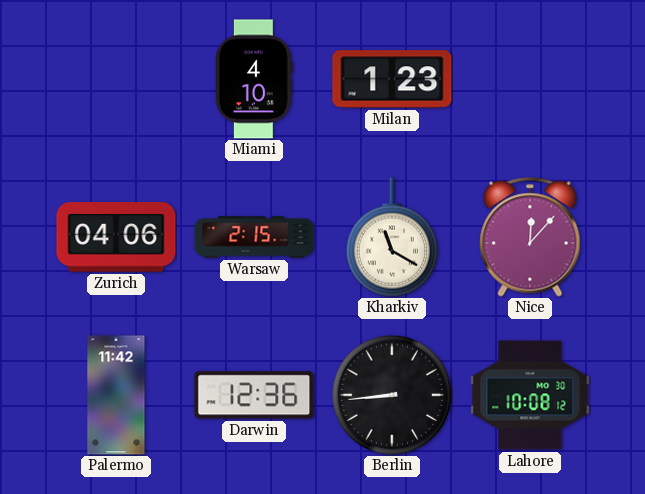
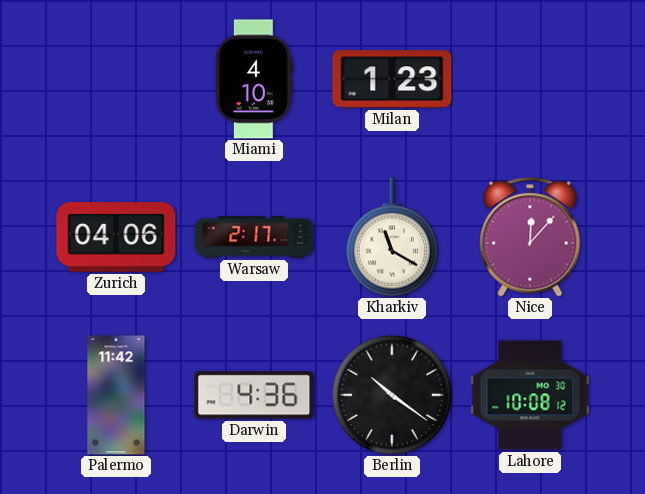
Warsaw: 2:15 -> 2:17
Darwin: 12:36 -> 4:36
Berlin: 8:44 -> 10:21
